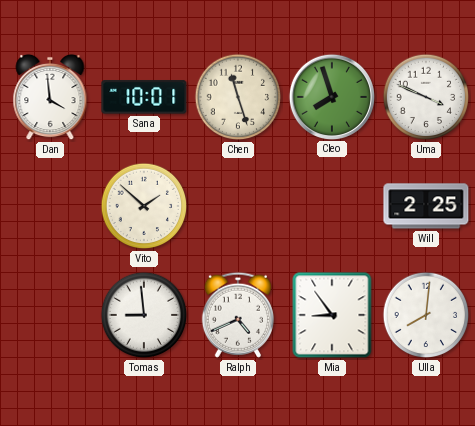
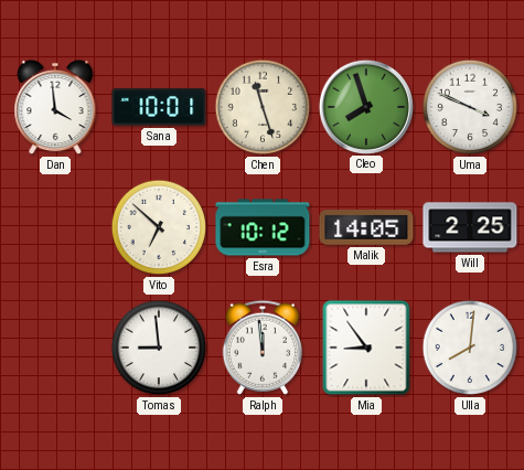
Vito: 1:52 -> 6:52
Esra: none -> 10:12
Malik: none -> 14:05
Ralph: 4:41 -> 11:59
